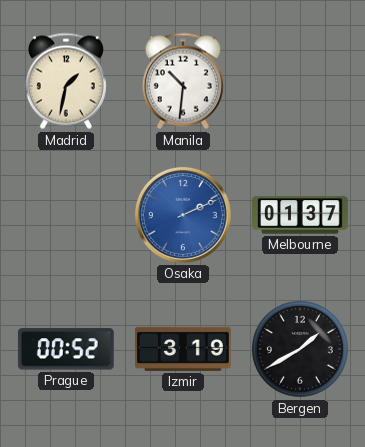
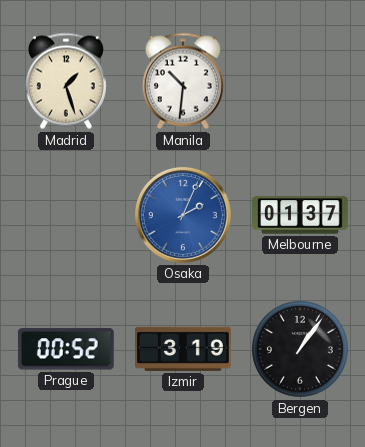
Madrid: 1:32 -> 1:27
Osaka: 2:11 -> 2:04
Bergen: 1:40 -> 1:06
